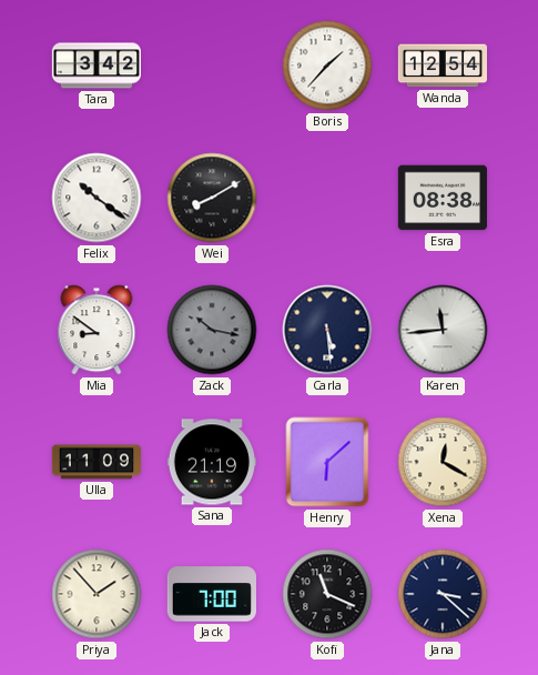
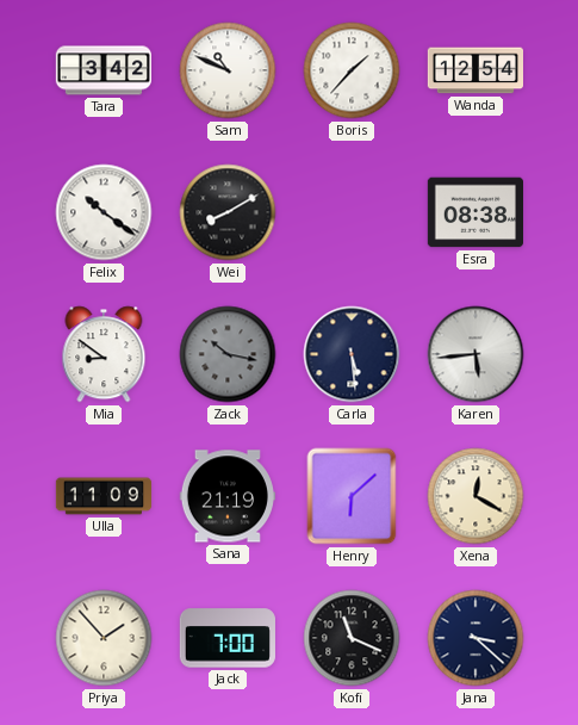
Sam: none -> 10:49
Karen: 11:44 -> 5:44
